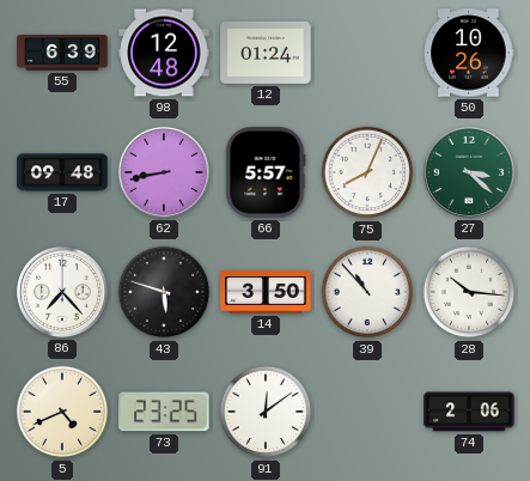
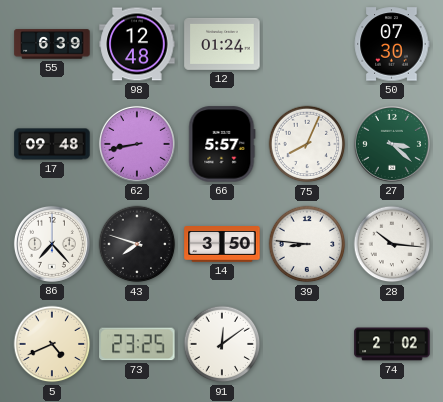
50: 10:26 -> 07:30
43: 5:48 -> 7:48
39: 10:53 -> 8:46
74: 2:06 -> 2:02
